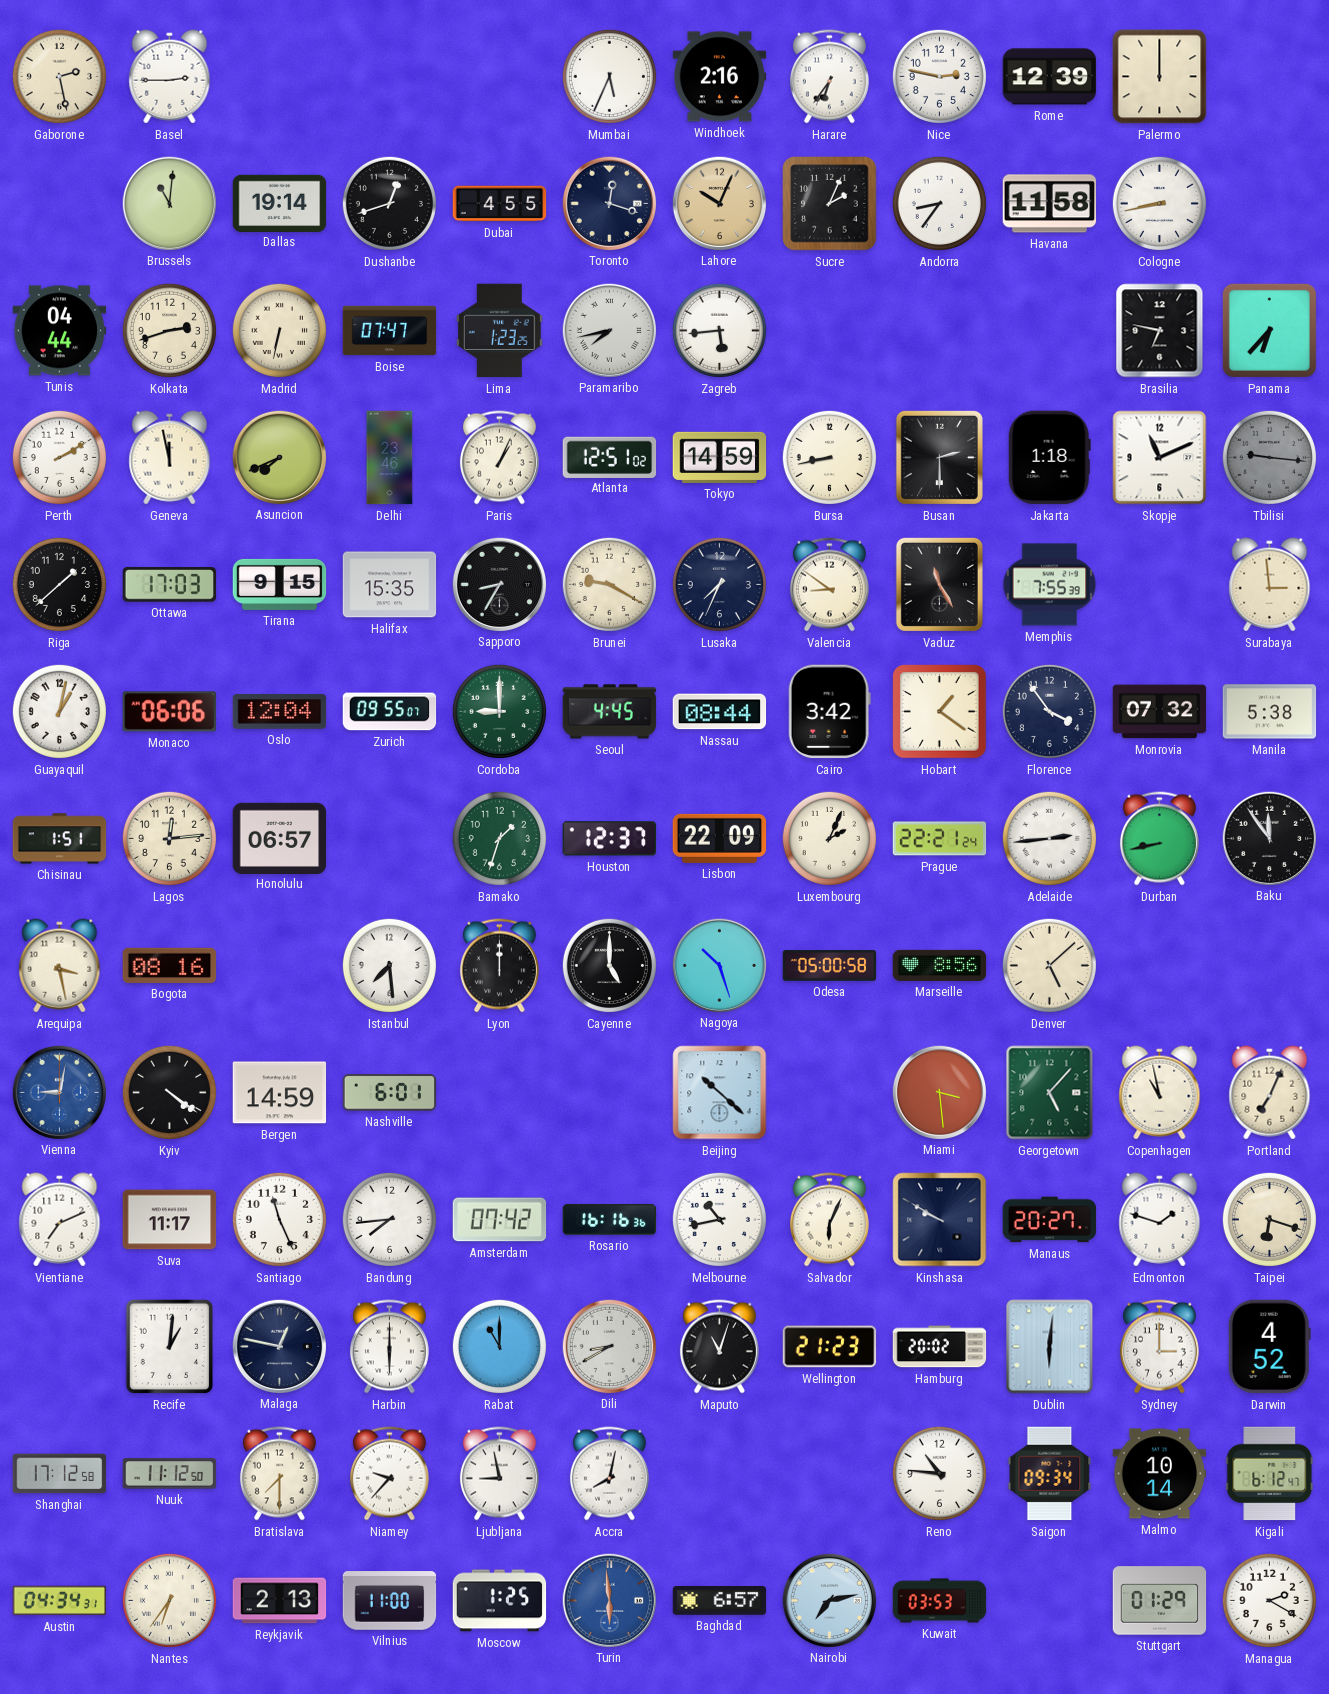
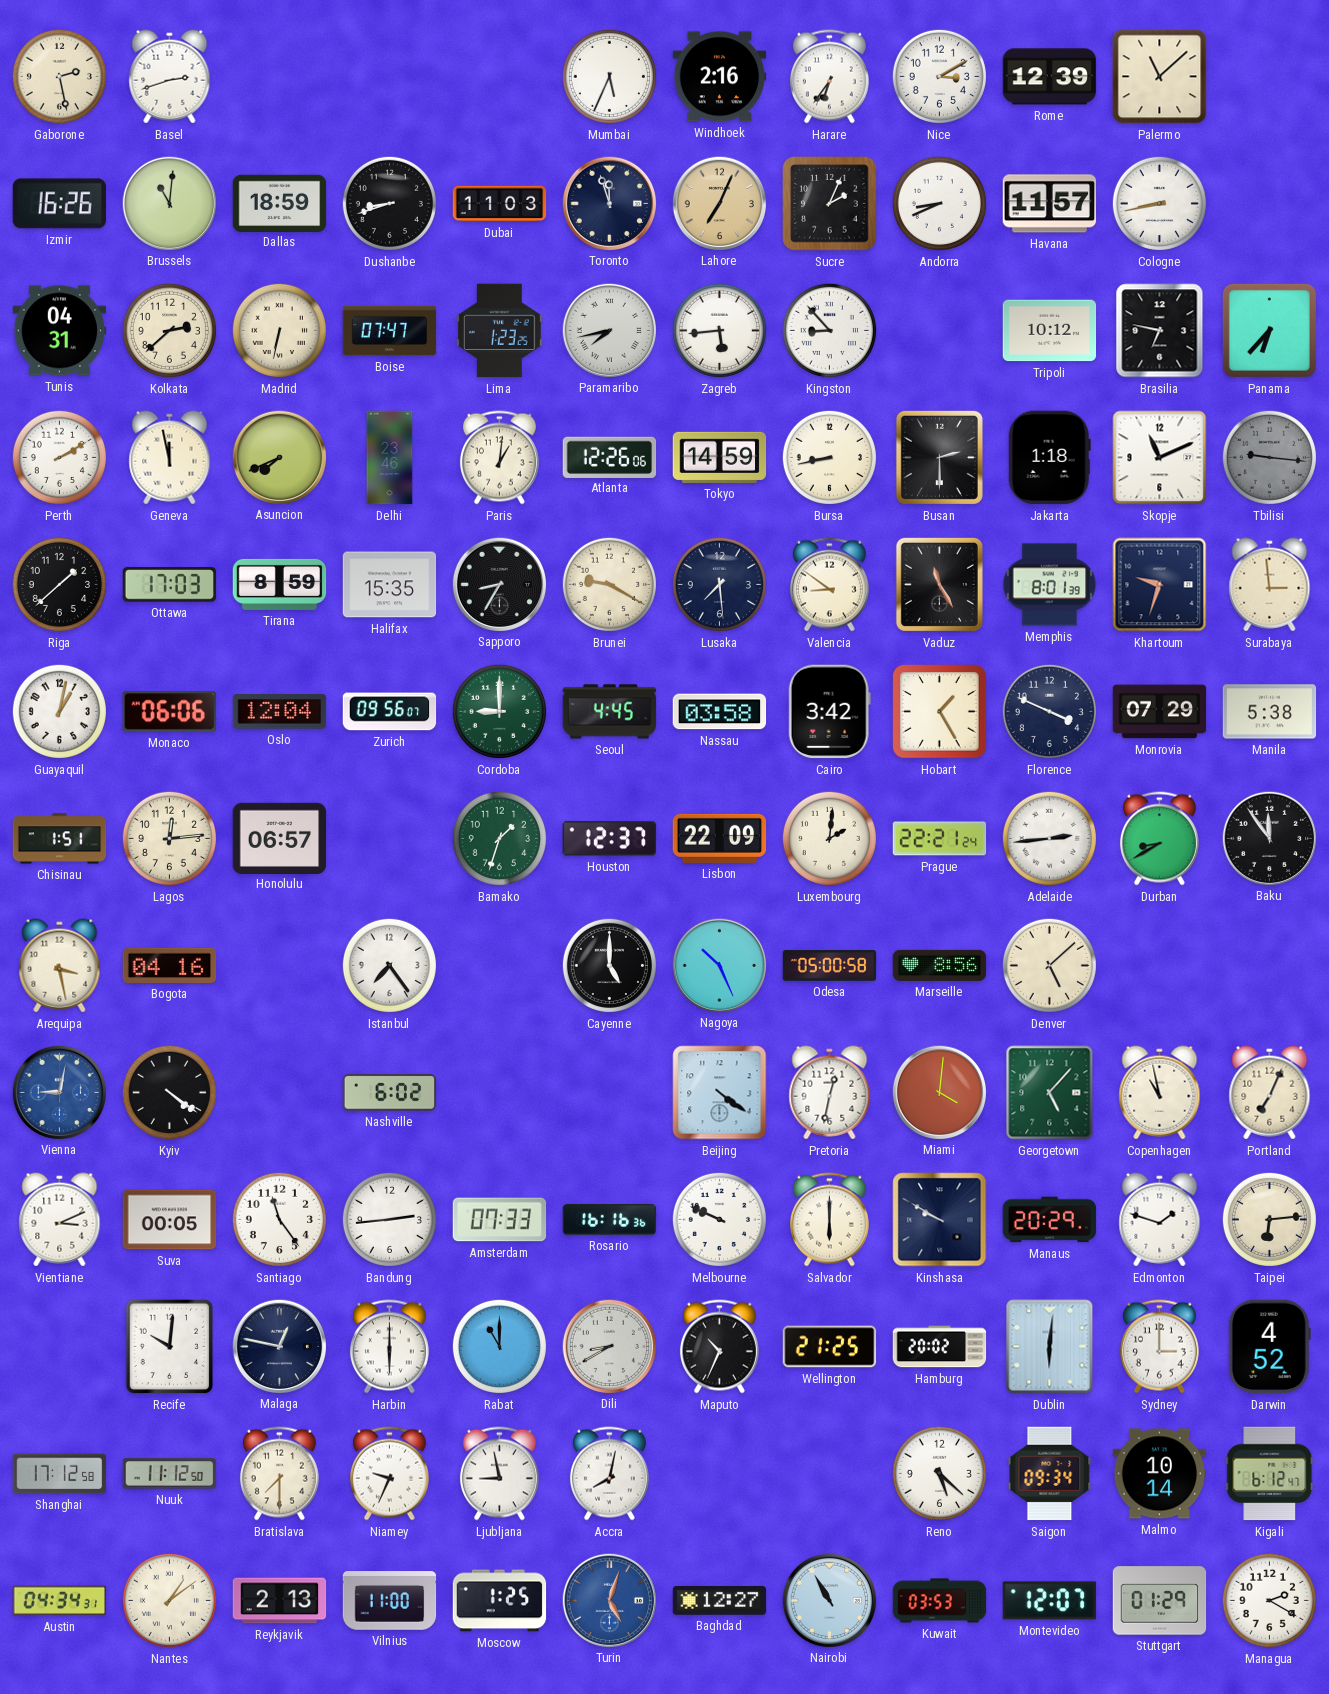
Basel: 2:45 -> 2:42
Nice: 2:47 -> 3:10
Palermo: 12:00 -> 11:08
Izmir: none -> 16:26
Dallas: 19:14 -> 18:59
Dushanbe: 12:42 -> 8:42
Dubai: 4:55 -> 11:03
Toronto: 12:18 -> 11:57
Lahore: 10:04 -> 7:04
Andorra: 8:36 -> 8:41
Havana: 11:58 -> 11:57
Tunis: 04:44 -> 04:31
Kolkata: 2:42 -> 2:38
Kingston: none -> 8:53
Tripoli: none -> 10:12
Paris: 1:04 -> 1:01
Atlanta: 12:51 -> 12:26
Tirana: 9:15 -> 8:59
Lusaka: 7:34 -> 7:29
Memphis: 7:55 -> 8:01
Khartoum: none -> 9:33
Zurich: 09:55 -> 09:56
Nassau: 08:44 -> 03:58
Hobart: 1:21 -> 1:25
Florence: 3:54 -> 3:49
Monrovia: 07:32 -> 07:29
Luxembourg: 2:04 -> 2:01
Durban: 8:43 -> 8:40
Bogota: 08:16 -> 04:16
Istanbul: 7:29 -> 7:24
Lyon: 12:00 -> none
Nagoya: 10:27 -> 10:26
Bergen: 14:59 -> none
Nashville: 6:01 -> 6:02
Beijing: 10:22 -> 4:21
Pretoria: none -> 12:32
Miami: 3:29 -> 4:01
Vientiane: 7:11 -> 3:11
Suva: 11:17 -> 00:05
Santiago: 11:26 -> 11:24
Bandung: 7:44 -> 2:44
Amsterdam: 07:42 -> 07:33
Melbourne: 10:43 -> 9:49
Salvador: 6:04 -> 6:00
Manaus: 20:27 -> 20:29
Taipei: 6:18 -> 6:14
Recife: 1:01 -> 10:01
Maputo: 11:03 -> 10:34
Wellington: 21:23 -> 21:25
Niamey: 9:37 -> 9:34
Reno: 10:46 -> 5:22
Nantes: 6:36 -> 1:09
Turin: 5:59 -> 5:03
Baghdad: 6:57 -> 12:27
Nairobi: 7:13 -> 10:55
Montevideo: none -> 12:07
